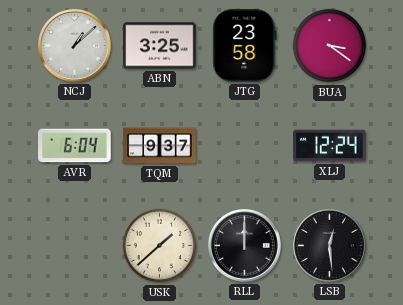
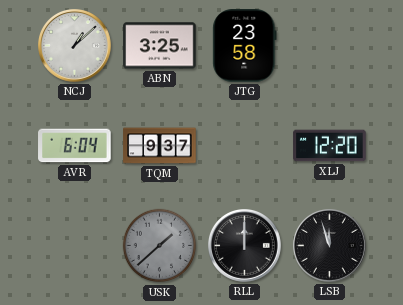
BUA: 3:21 -> none
XLJ: 12:24 -> 12:20
USK dial: cream -> grey
LSB: 12:29 -> 11:57
